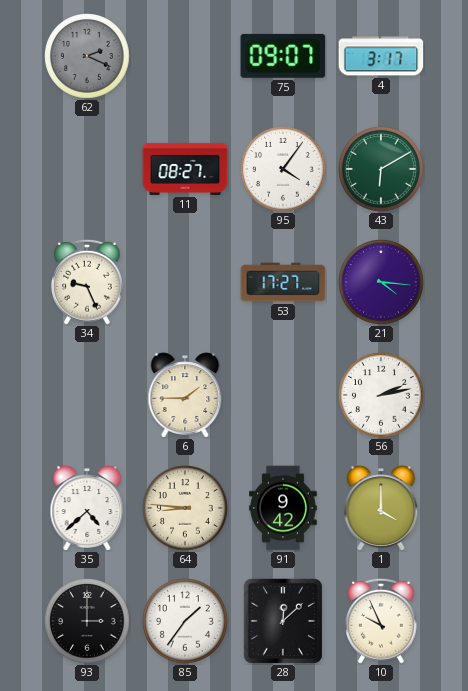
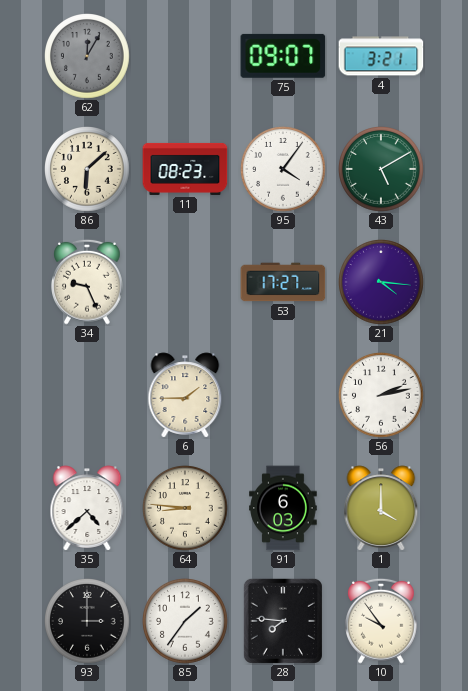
62: 2:19 -> 12:05
4: 3:17 -> 3:21
86: none -> 6:08
11: 08:27 -> 08:23
43: 6:10 -> 5:10
91: 9:42 -> 6:03
28: 12:08 -> 7:46
10: 9:56 -> 9:54
